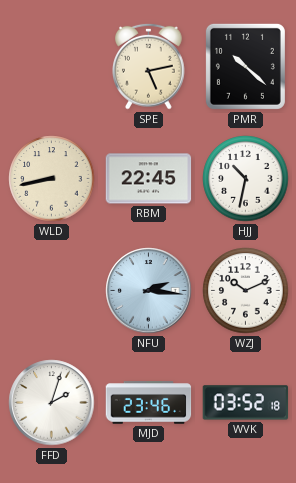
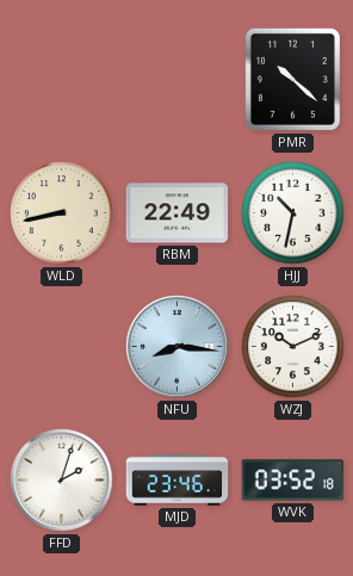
SPE: 5:13 -> none
RBM: 22:45 -> 22:49
NFU: 2:16 -> 8:16
